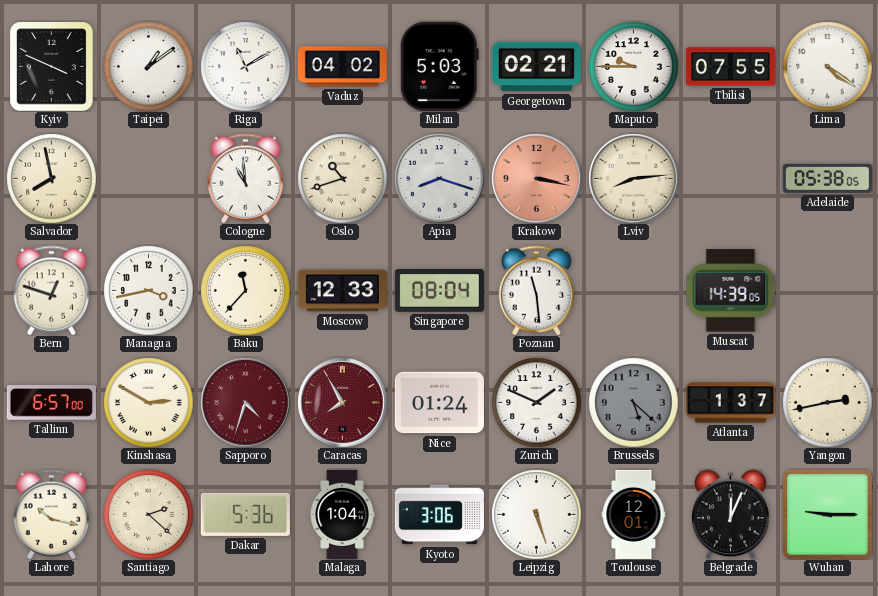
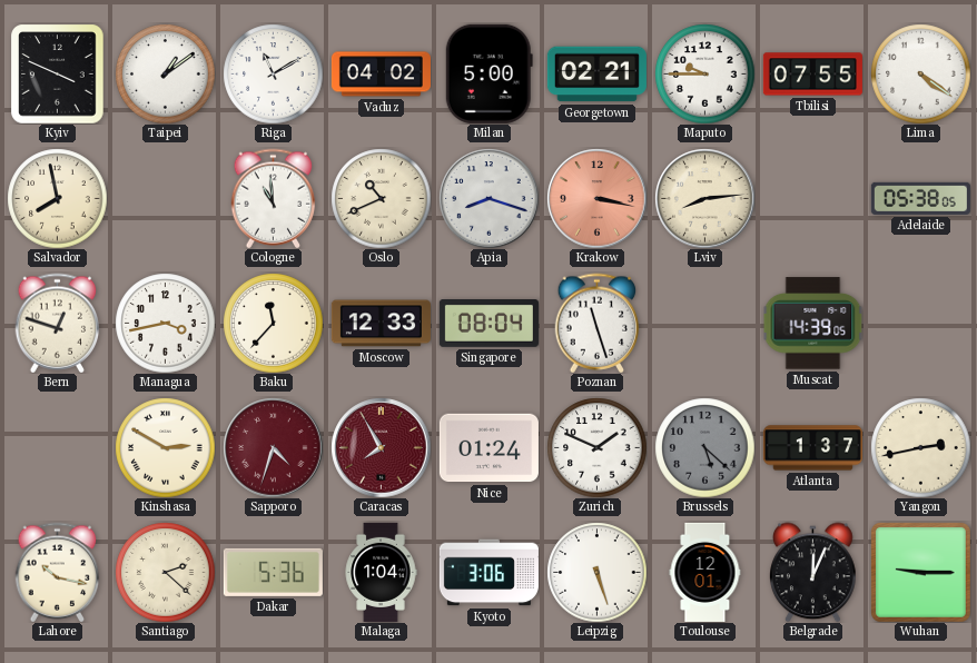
Milan: 5:03 -> 5:00
Oslo: 10:42 -> 10:41
Poznan: 11:29 -> 11:27
Tallinn: 6:57 -> none
